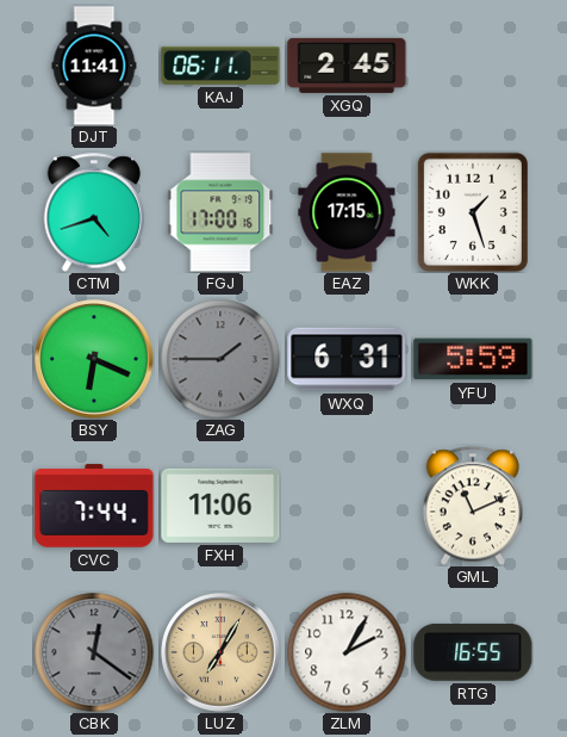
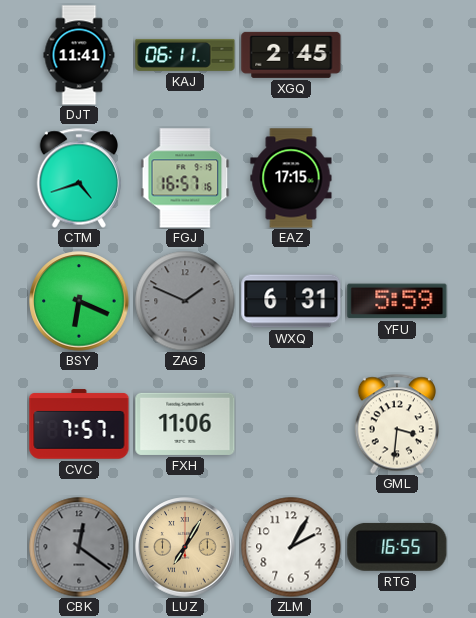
FGJ: 17:00 -> 16:57
WKK: 1:27 -> none
ZAG: 1:45 -> 1:49
CVC: 7:44 -> 7:57
GML: 11:11 -> 3:31
